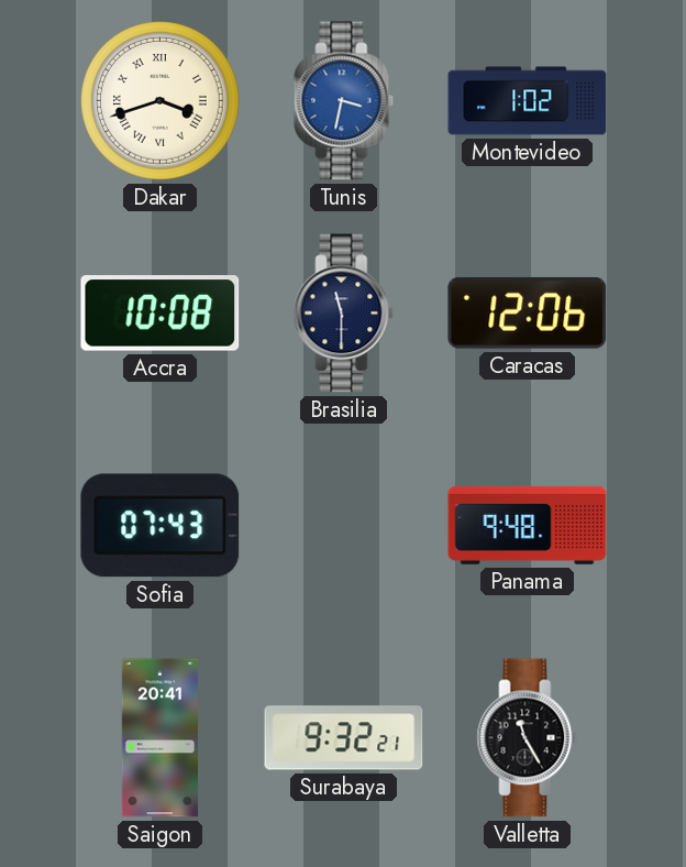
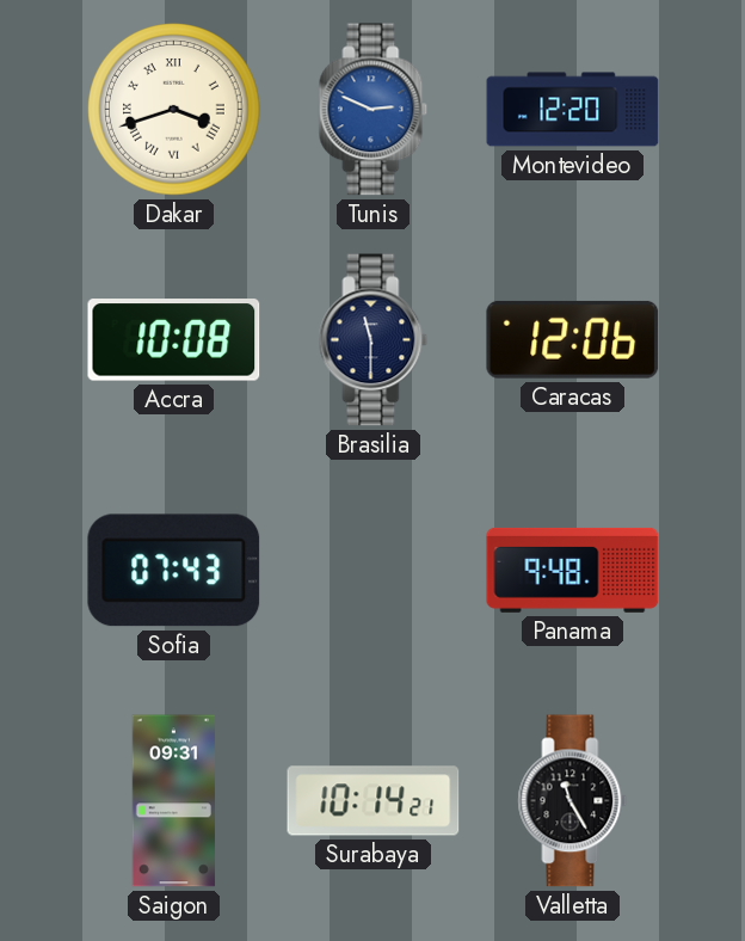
Tunis: 3:32 -> 2:49
Montevideo: 1:02 -> 12:20
Saigon: 20:41 -> 09:31
Surabaya: 9:32 -> 10:14
